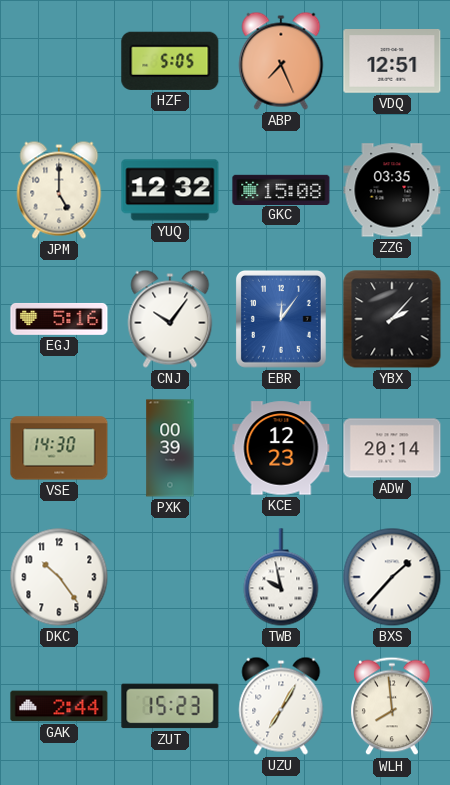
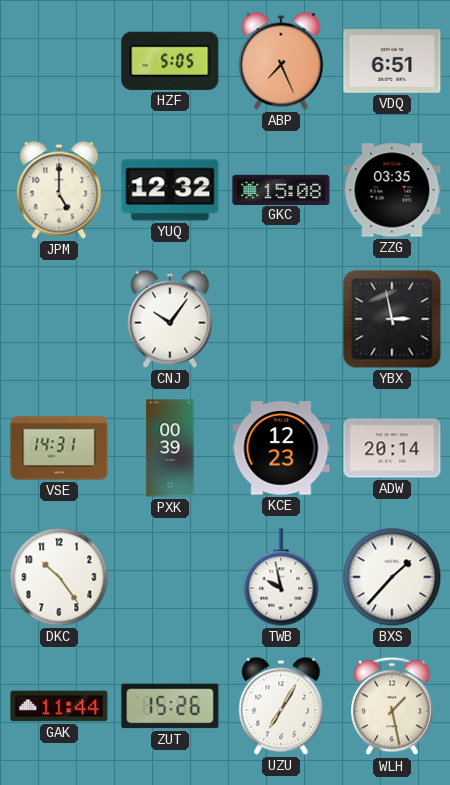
VDQ: 12:51 -> 6:51
EGJ: 5:16 -> none
EBR: 12:06 -> none
YBX: 2:07 -> 2:58
VSE: 14:30 -> 14:31
GAK: 2:44 -> 11:44
ZUT: 15:23 -> 15:26
WLH: 7:59 -> 1:28
